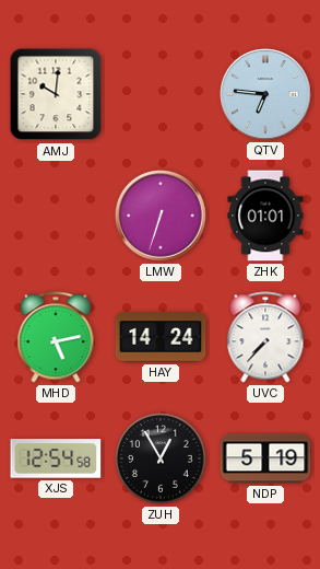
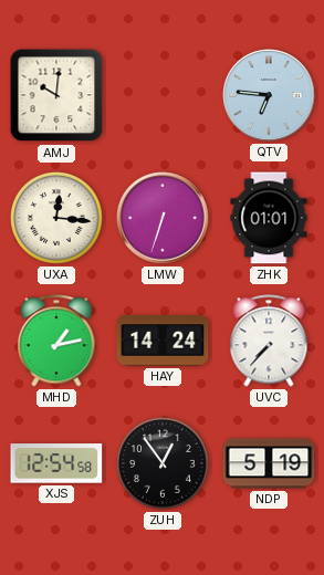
UXA: none -> 12:16
MHD: 5:13 -> 1:13
ZUH: 12:55 -> 12:54
